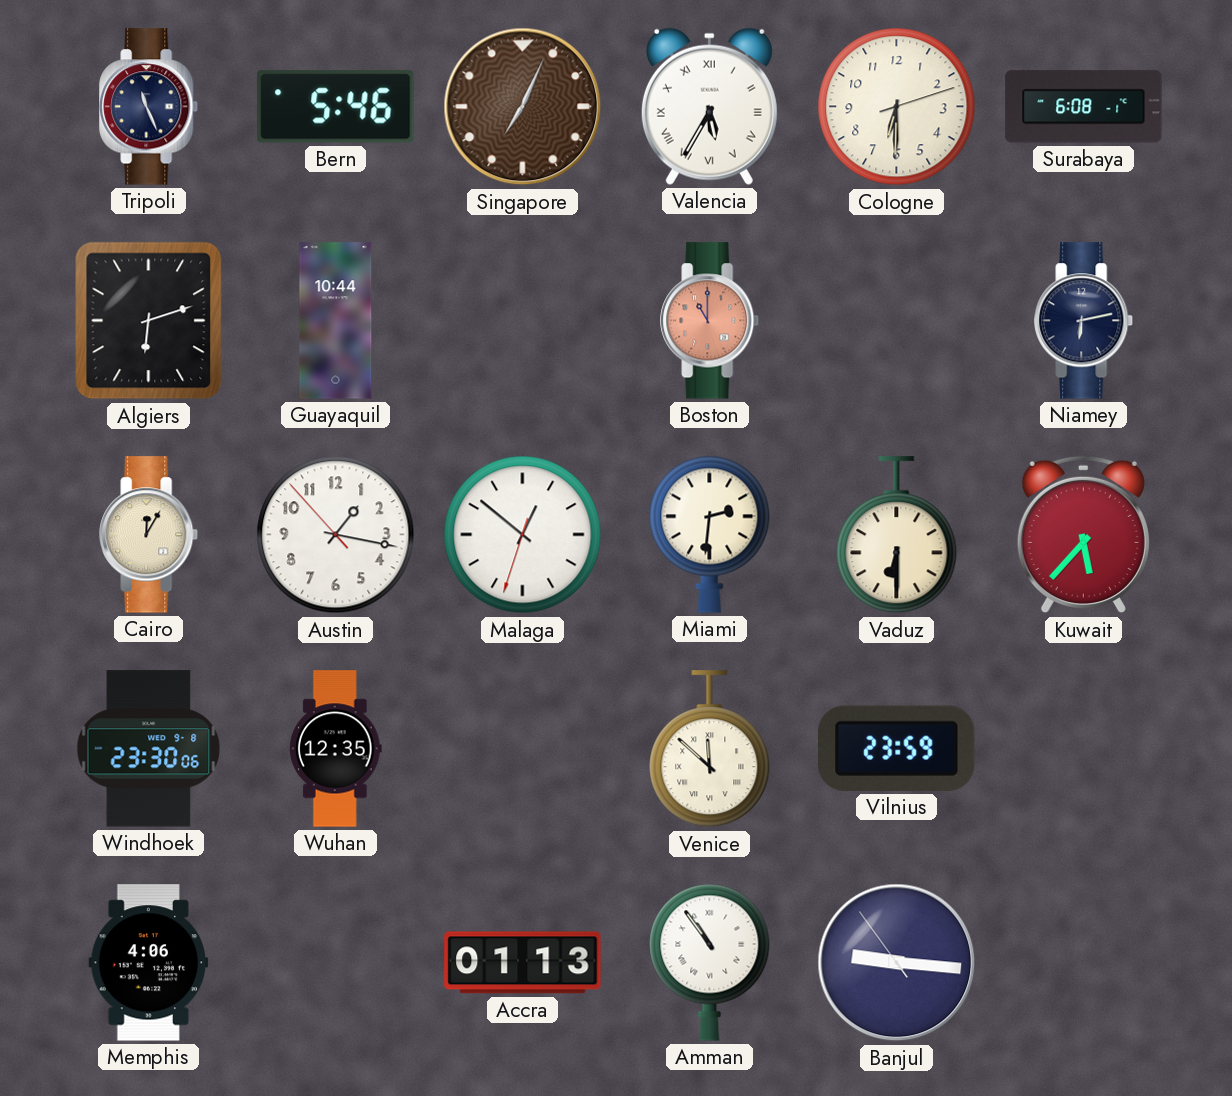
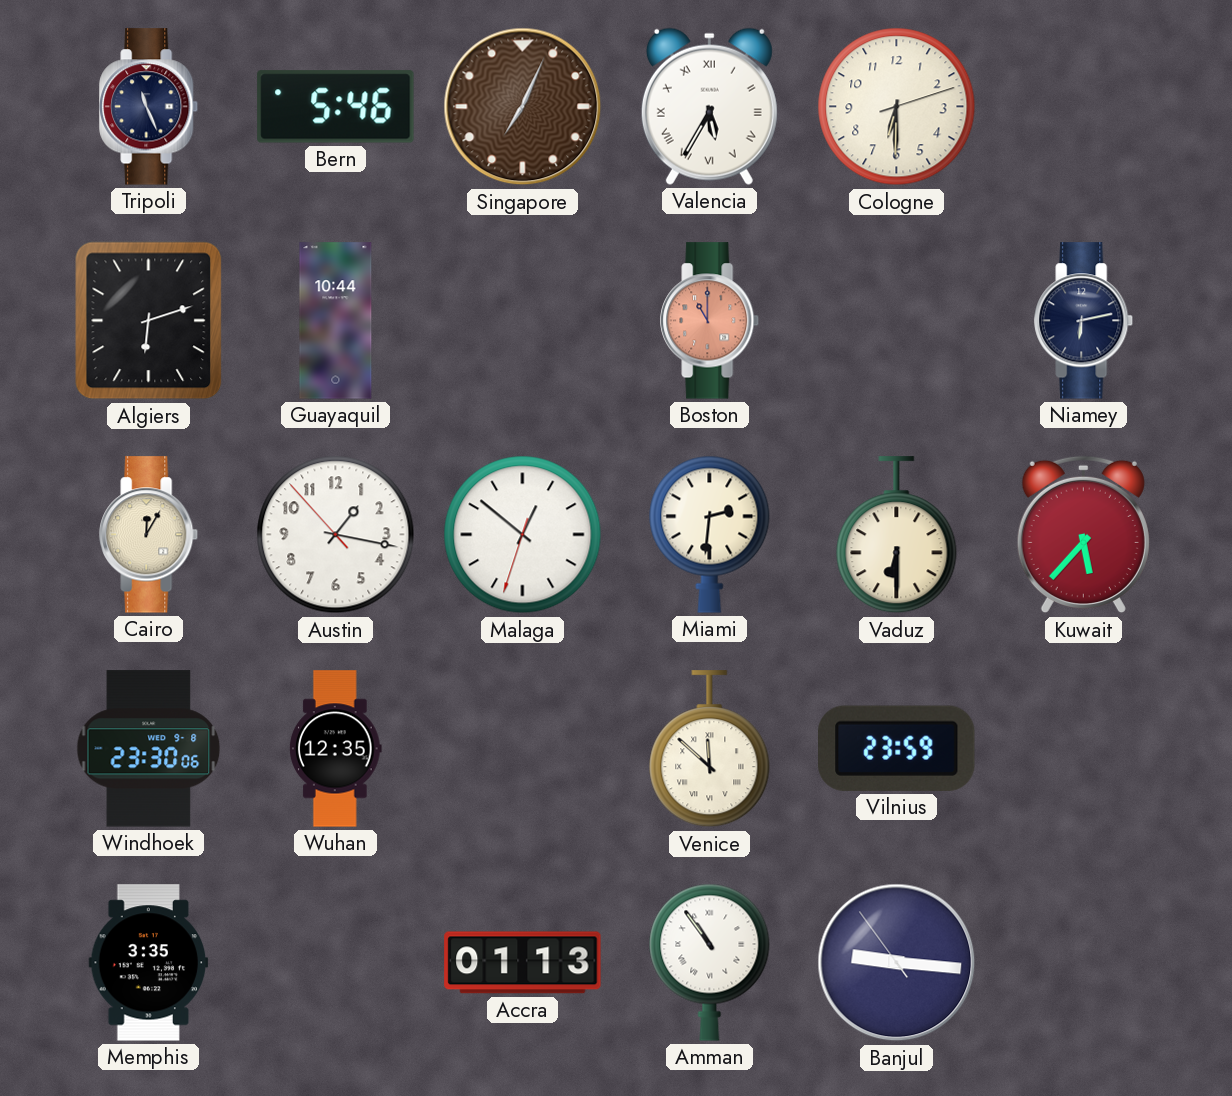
Surabaya: 6:08 -> none
Memphis: 4:06 -> 3:35
